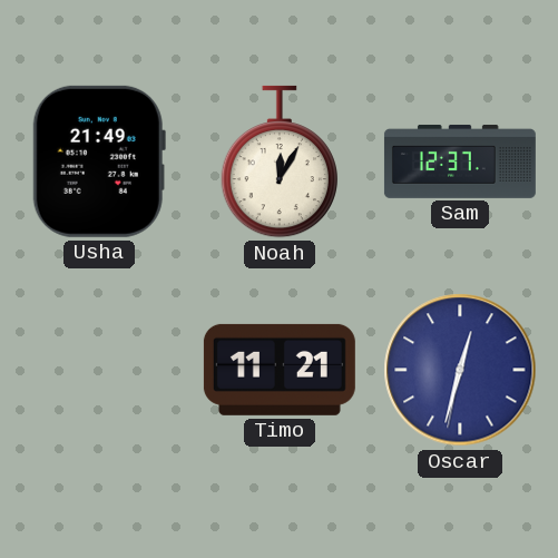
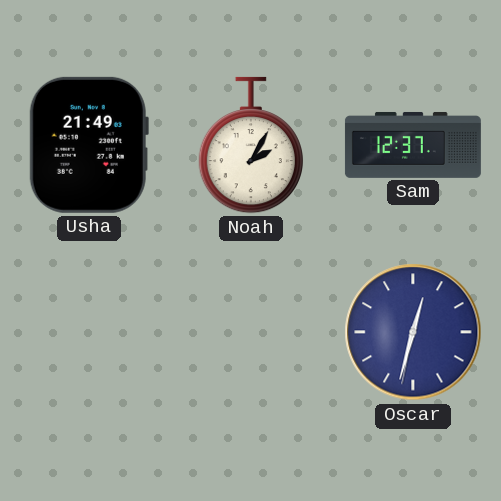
Noah: 12:05 -> 2:05
Timo: 11:21 -> none
